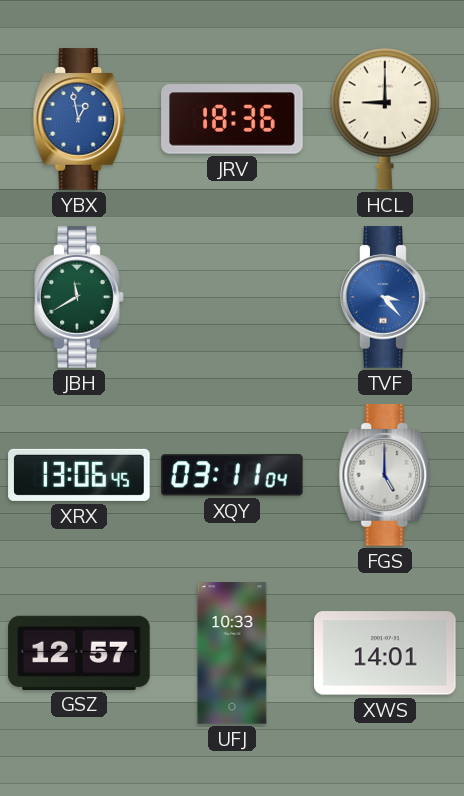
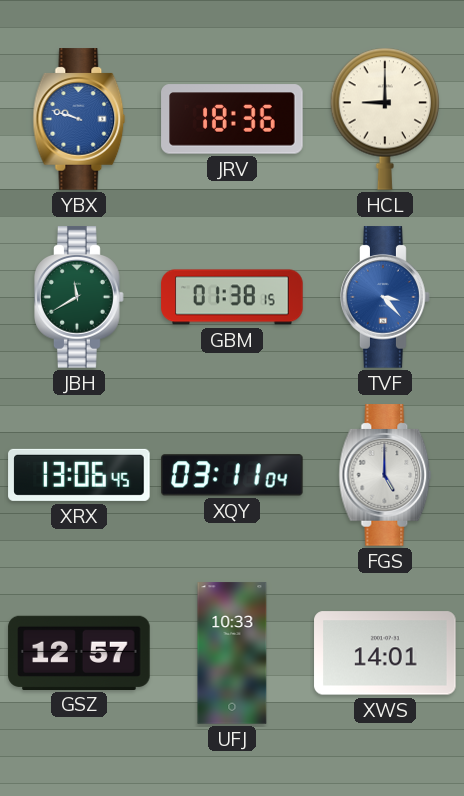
YBX: 12:58 -> 9:48
GBM: none -> 01:38
